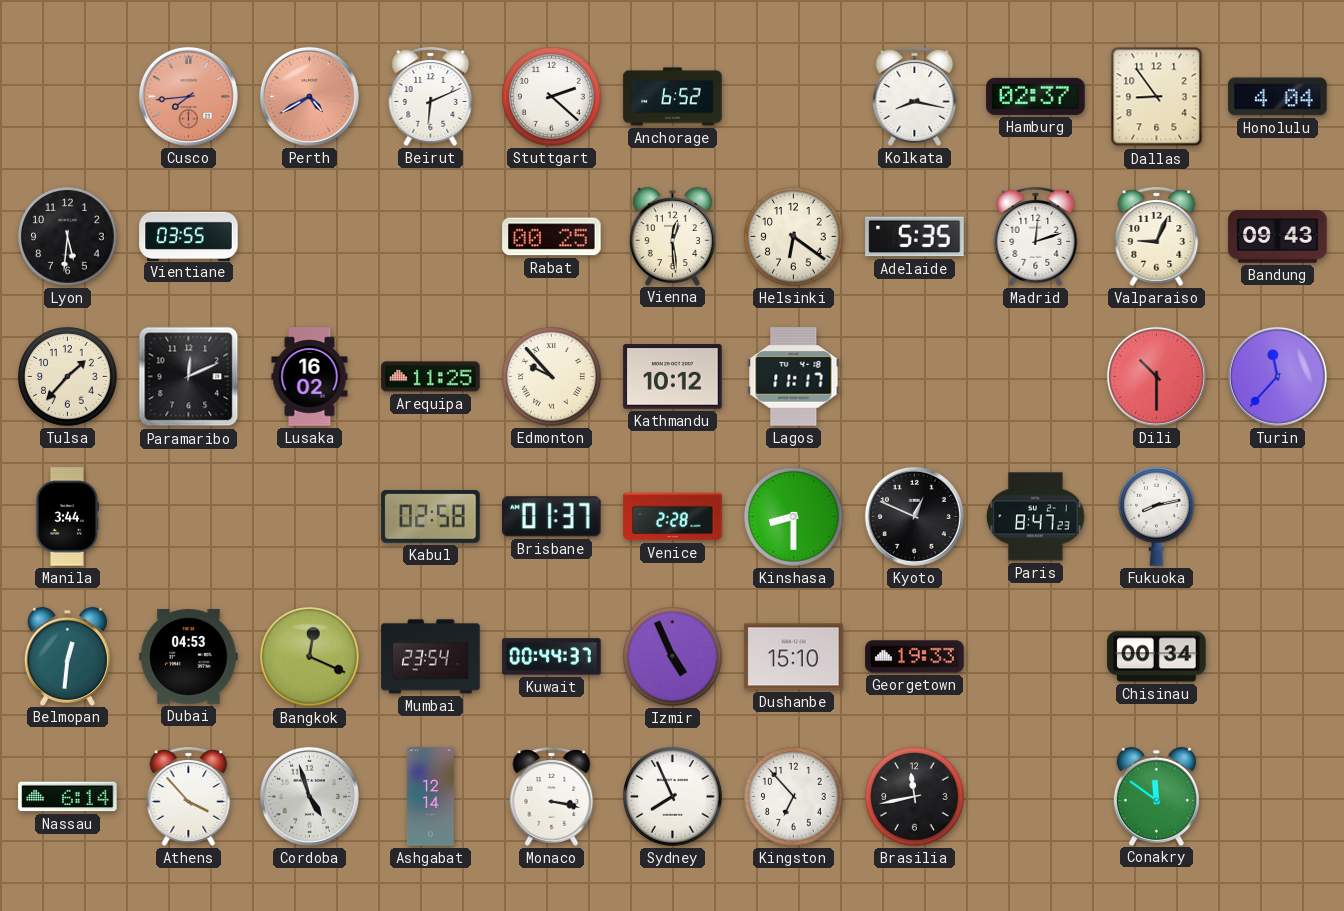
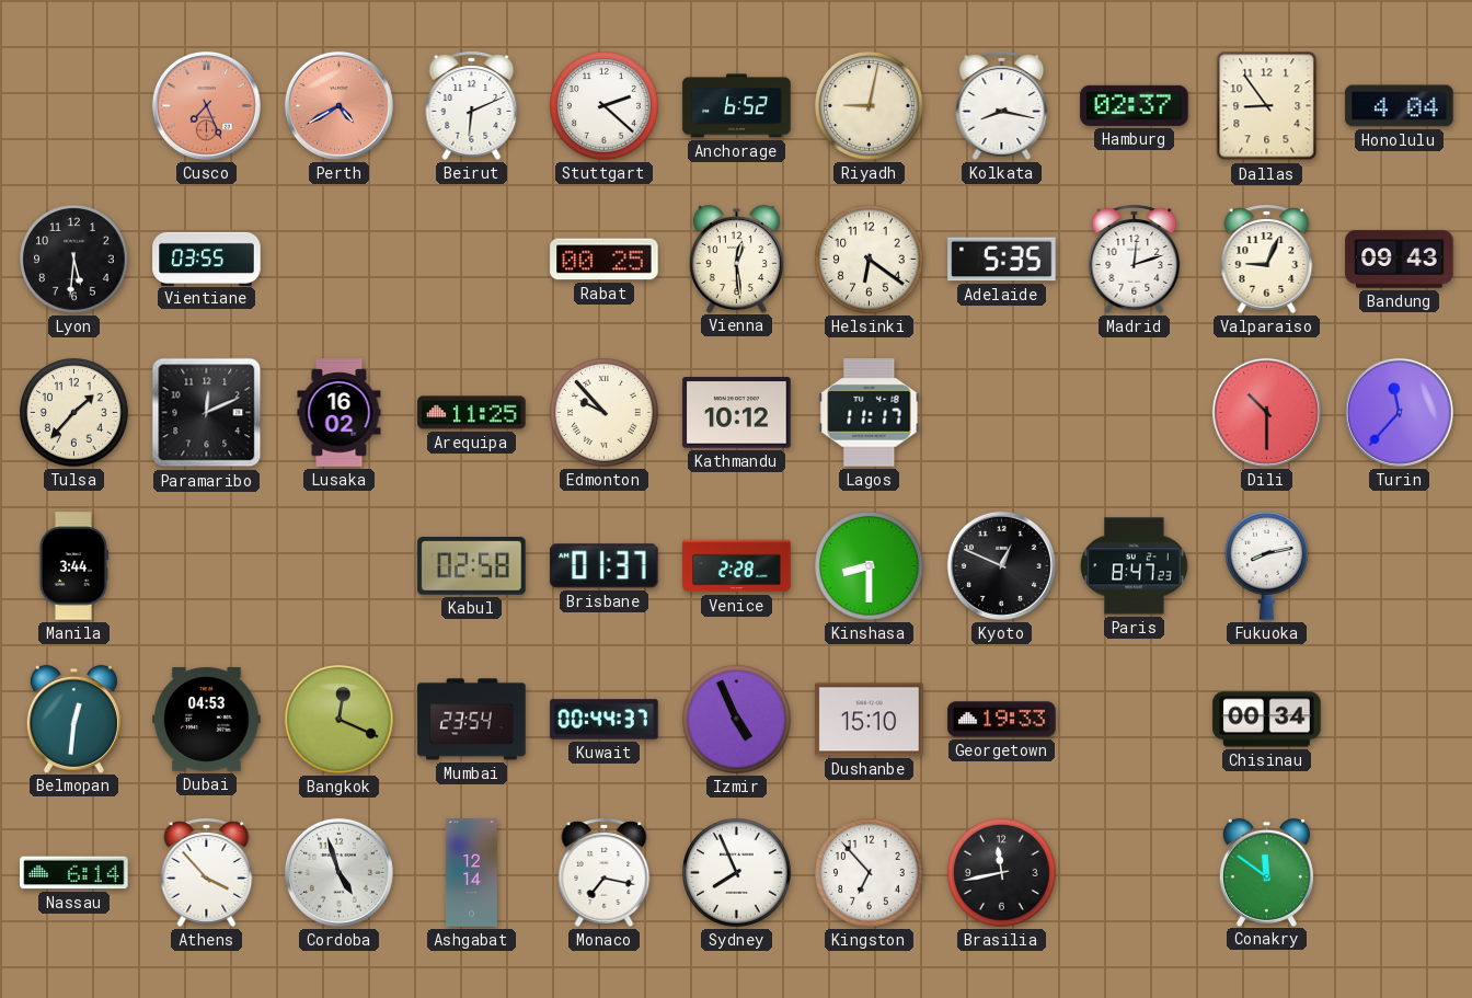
Cusco: 7:44 -> 7:26
Riyadh: none -> 9:02
Monaco: 3:17 -> 7:17
